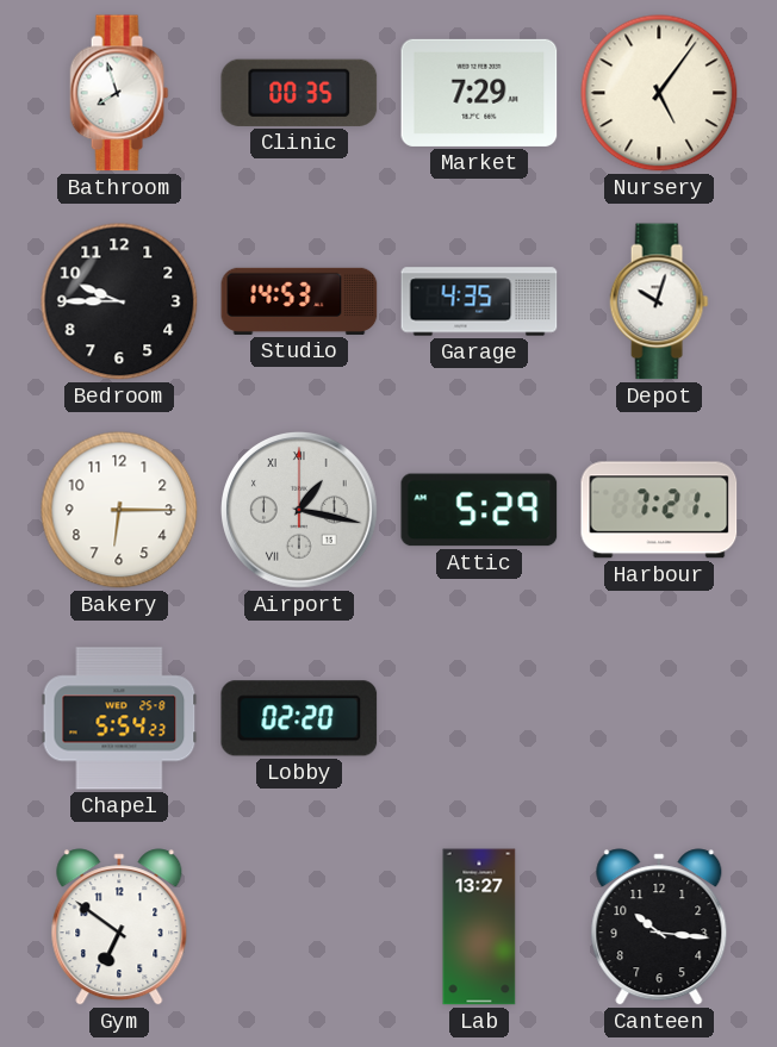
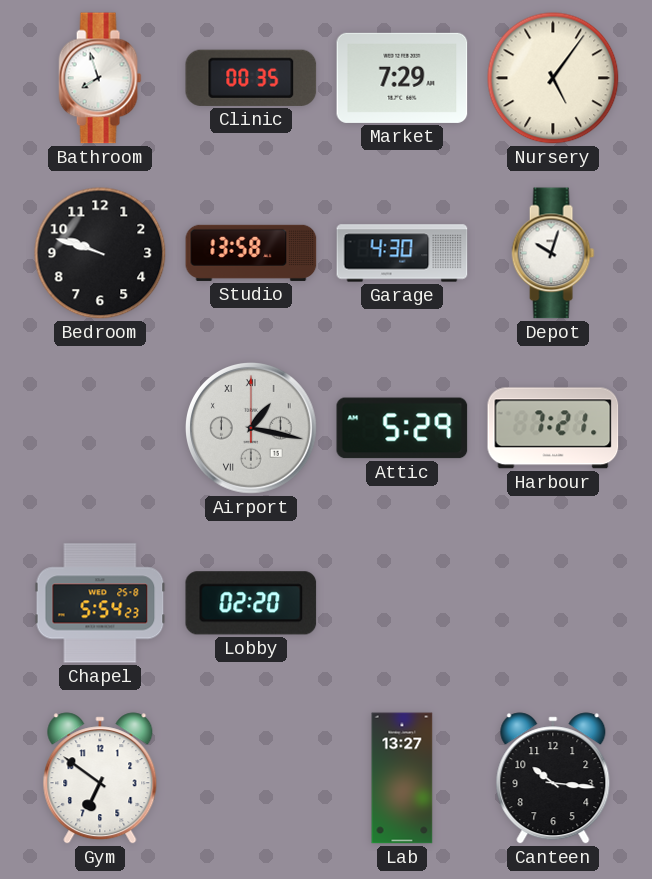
Bedroom: 9:45 -> 9:48
Studio: 14:53 -> 13:58
Garage: 4:35 -> 4:30
Bakery: 6:15 -> none
